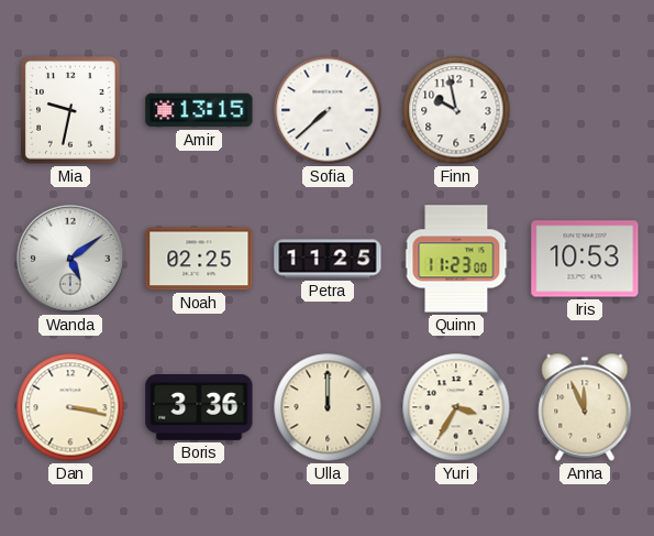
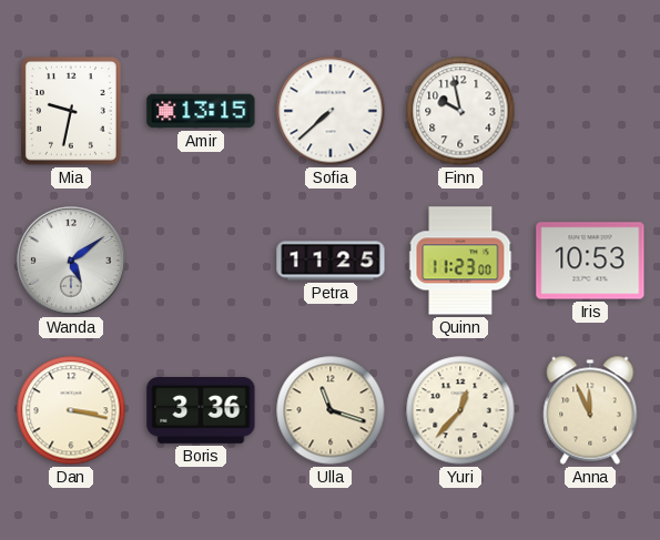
Noah: 02:25 -> none
Ulla: 12:00 -> 11:18
Yuri: 3:35 -> 12:37
